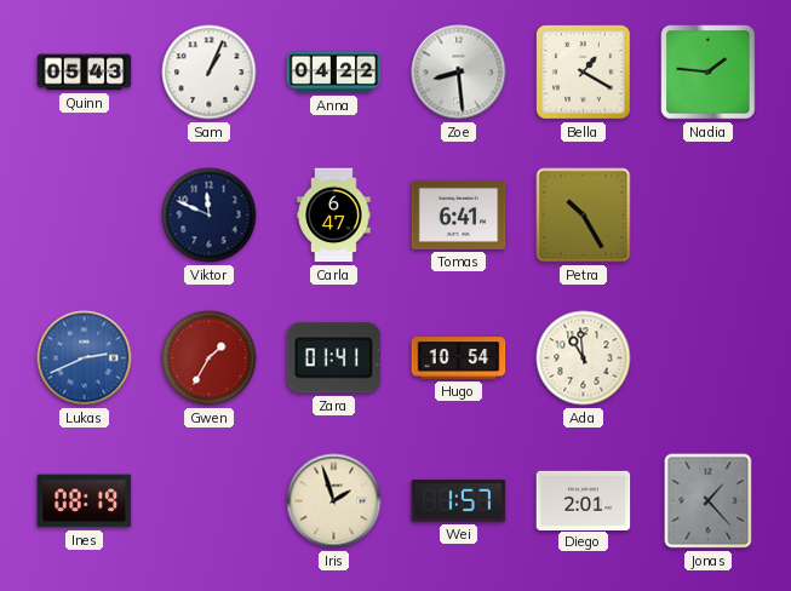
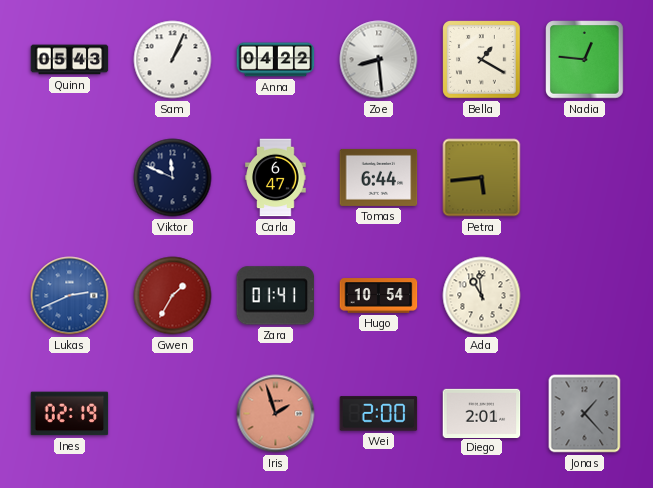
Nadia: 1:46 -> 12:46
Tomas: 6:41 -> 6:44
Petra: 10:25 -> 5:44
Ines: 08:19 -> 02:19
Iris dial: cream -> salmon
Wei: 1:57 -> 2:00
